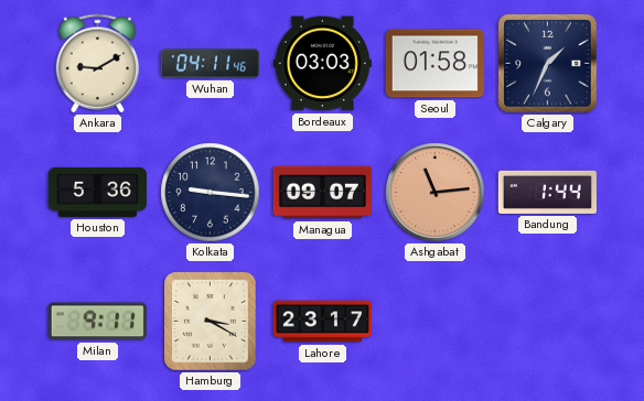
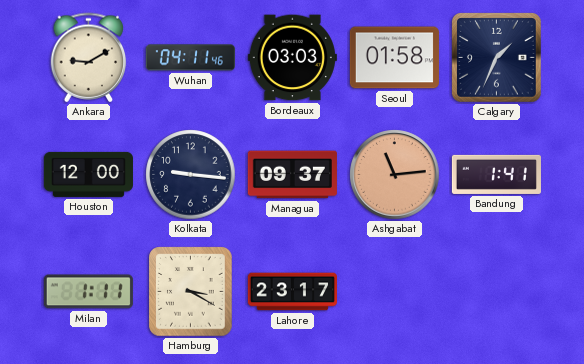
Houston: 5:36 -> 12:00
Managua: 09:07 -> 09:37
Bandung: 1:44 -> 1:41
Milan: 9:11 -> 1:11
